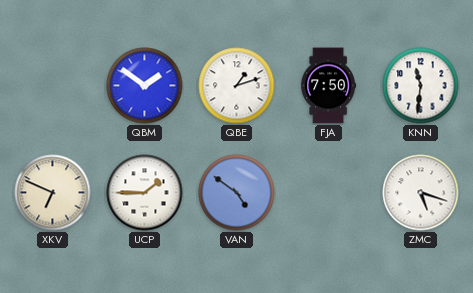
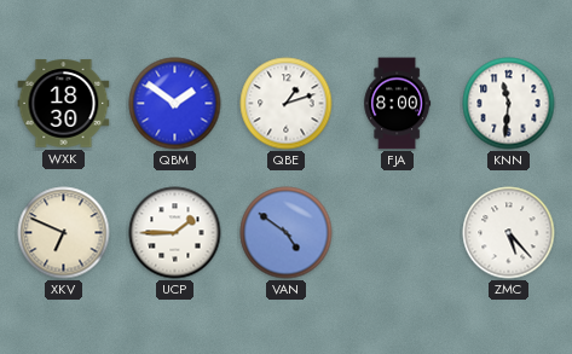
WXK: none -> 18:30
FJA: 7:50 -> 8:00
ZMC: 5:18 -> 5:23
